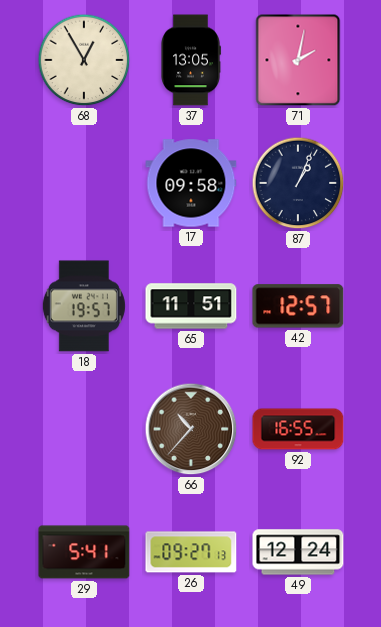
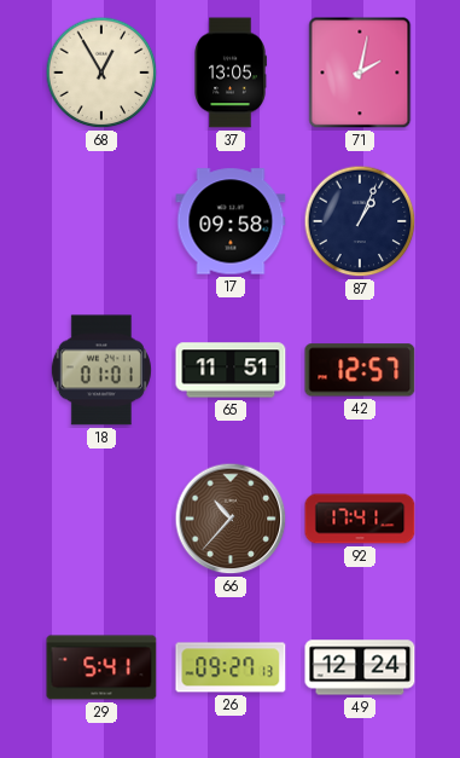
18: 19:57 -> 01:01
92: 16:55 -> 17:41
